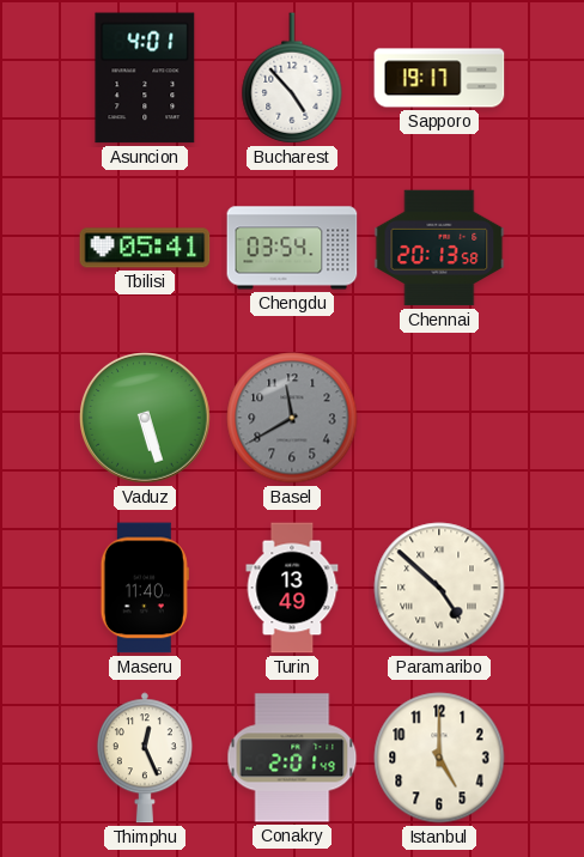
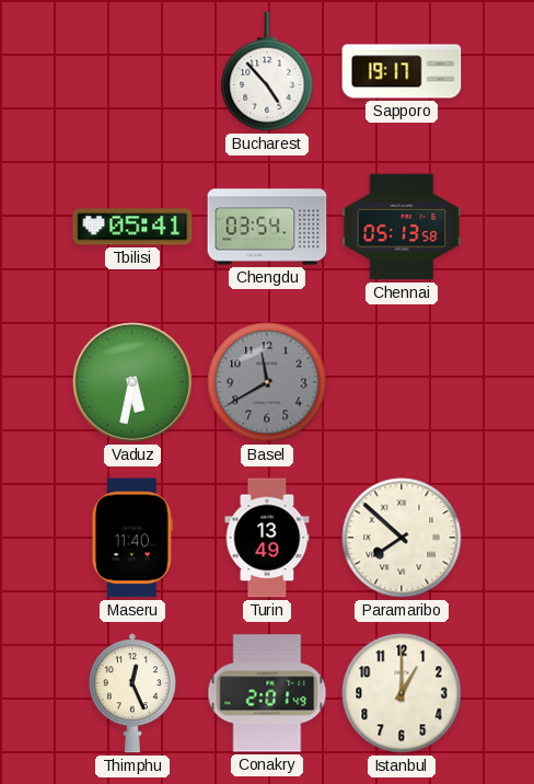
Asuncion: 4:01 -> none
Chennai: 20:13 -> 05:13
Vaduz: 5:27 -> 5:32
Paramaribo: 4:52 -> 7:52
Istanbul: 5:00 -> 1:00
